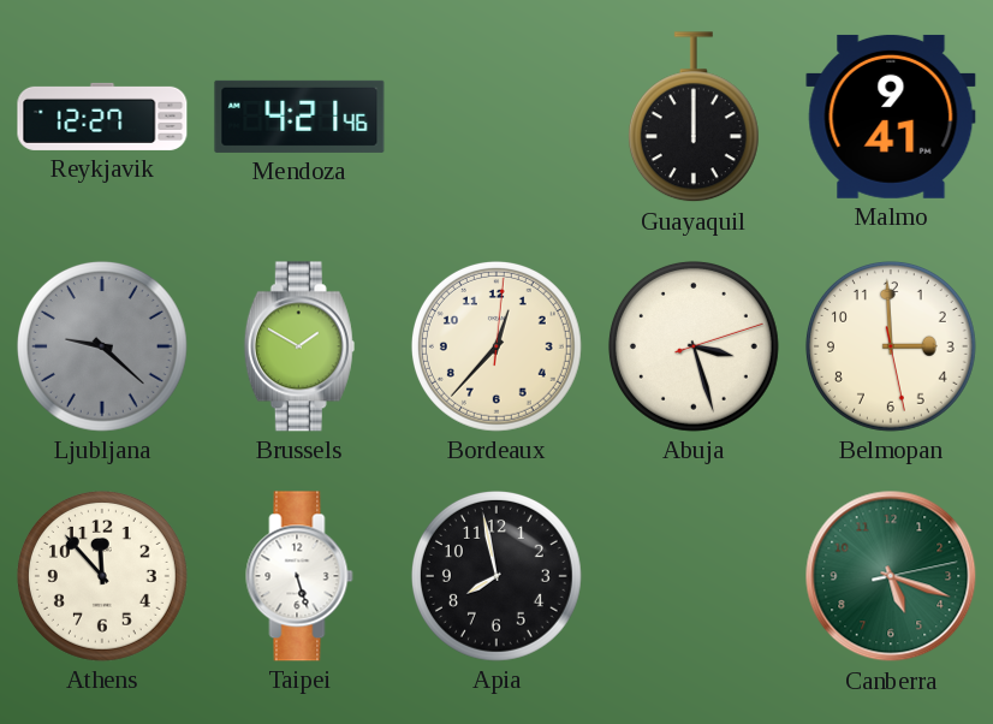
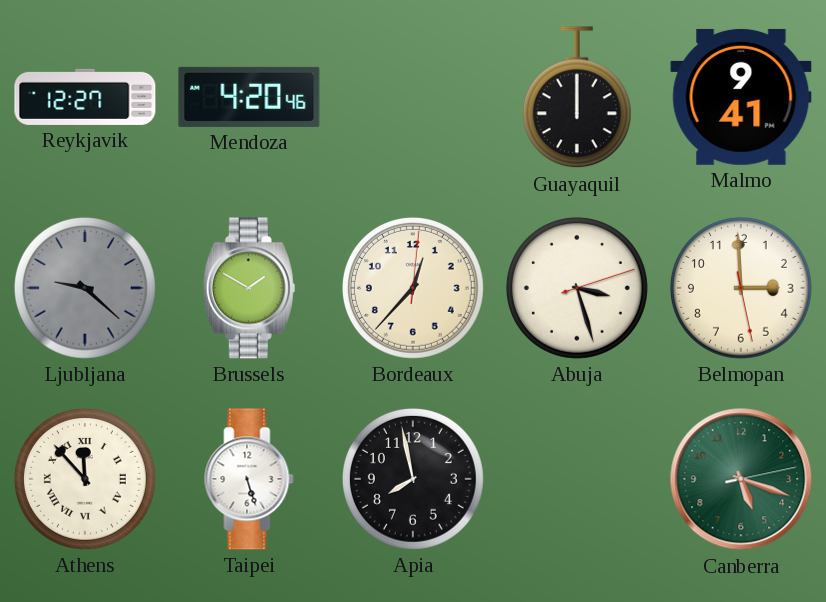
Mendoza: 4:21 -> 4:20
Athens numerals: Arabic -> Roman
